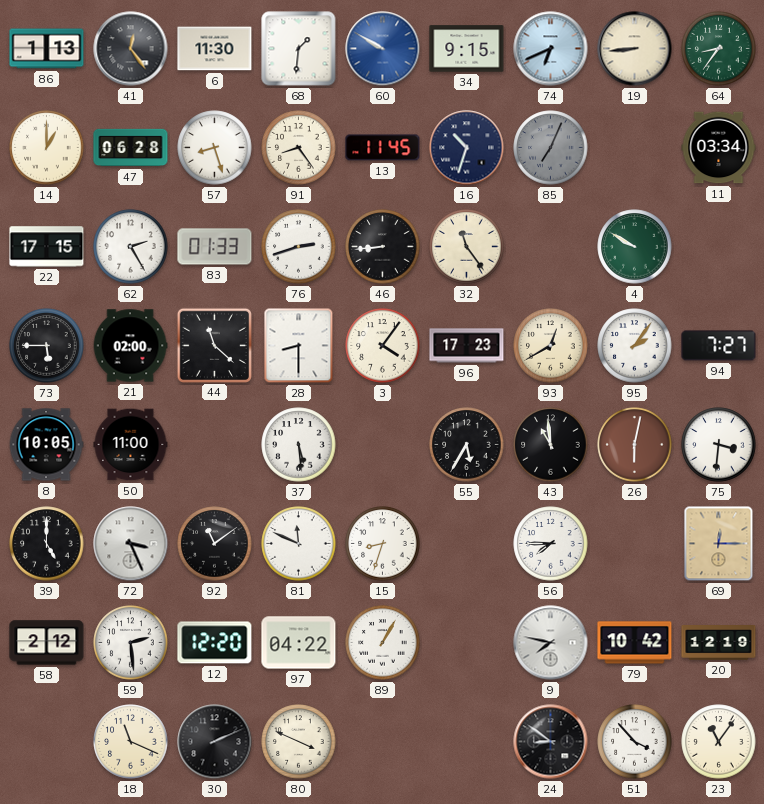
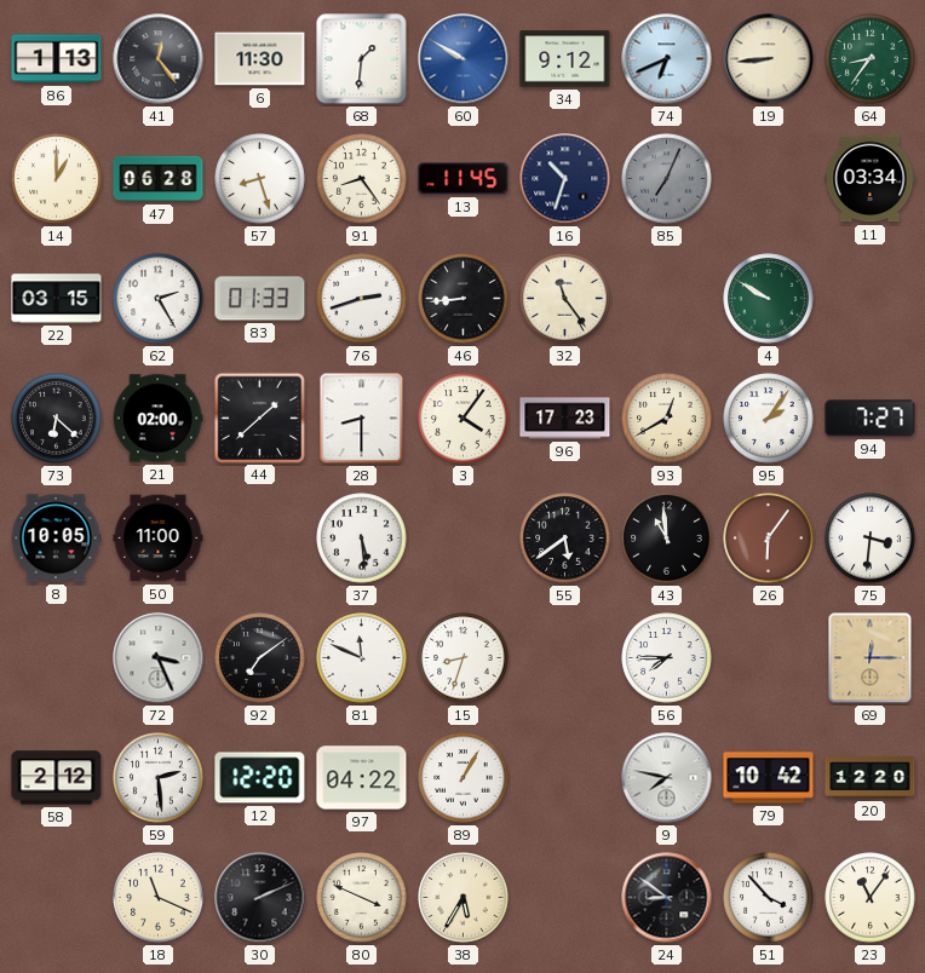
34: 9:15 -> 9:12
22: 17:15 -> 03:15
73: 5:45 -> 6:22
44: 11:22 -> 1:38
55: 5:35 -> 5:39
26: 6:02 -> 6:06
39: 5:00 -> none
92: 11:09 -> 7:09
20: 12:19 -> 12:20
38: none -> 5:35
